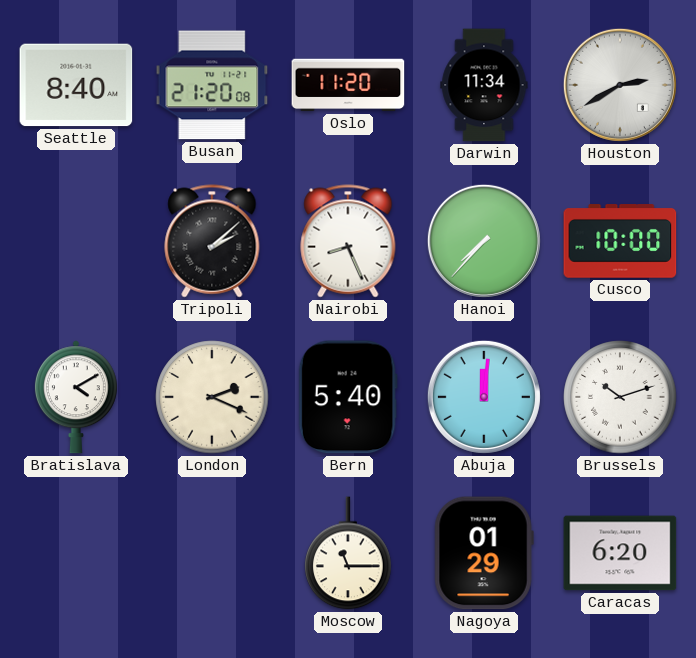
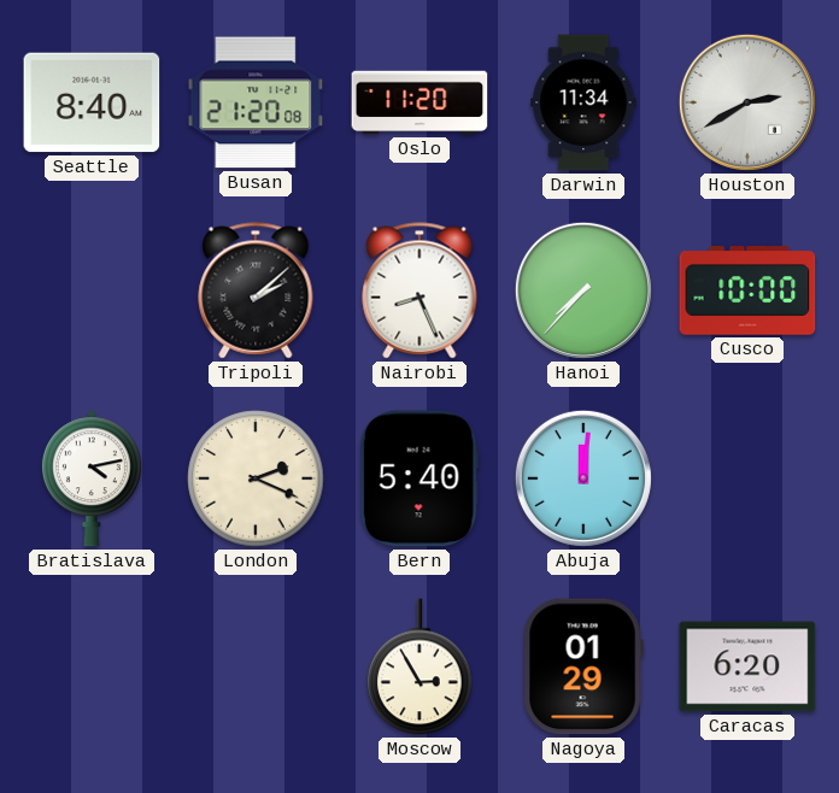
Bratislava: 4:10 -> 4:13
Brussels: 10:12 -> none
Moscow: 11:15 -> 2:55
